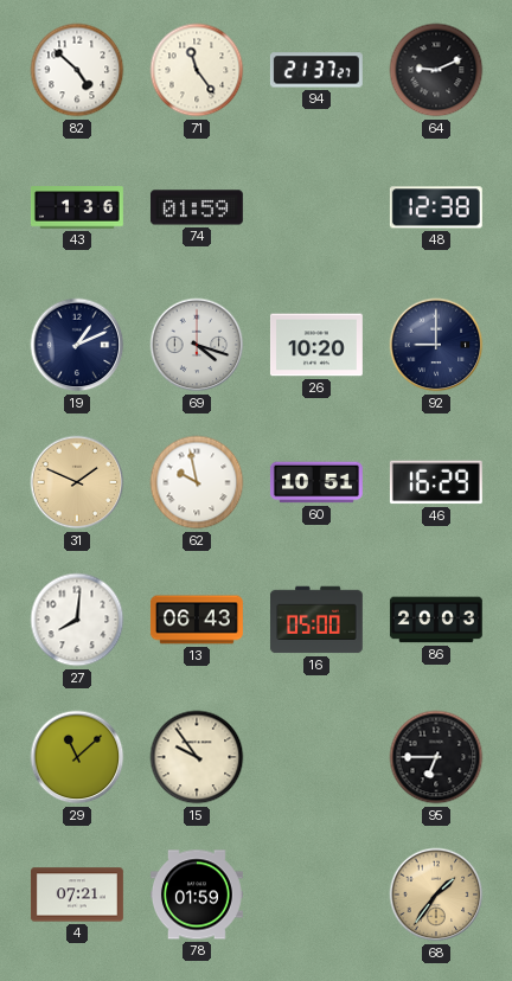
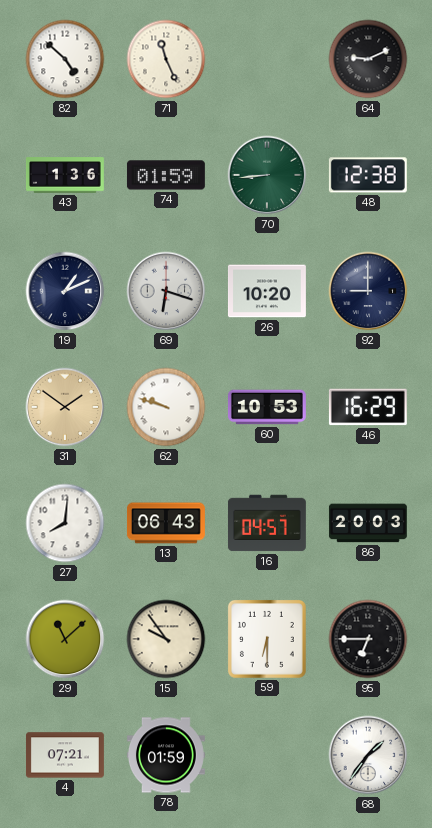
71: 11:24 -> 11:26
94: 21:37 -> none
70: none -> 8:44
69: 4:18 -> 6:18
31: 1:49 -> 1:51
62: 9:58 -> 9:48
60: 10:51 -> 10:53
16: 05:00 -> 04:57
59: none -> 6:30
68 dial: champagne -> white
